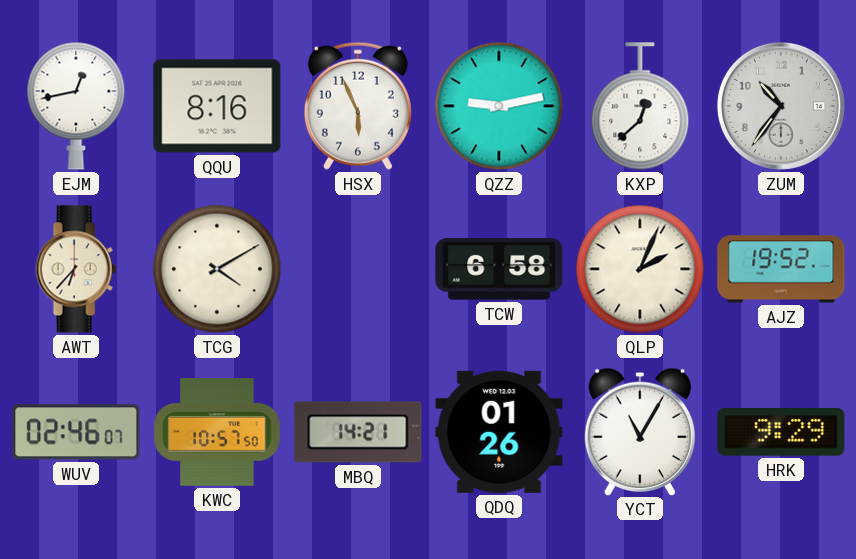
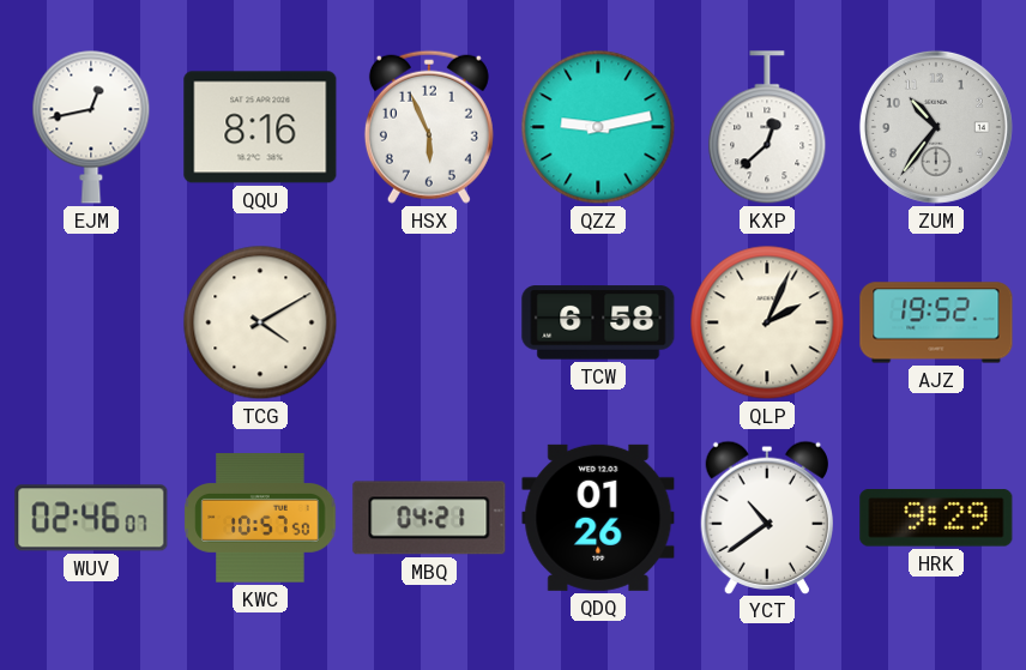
AWT: 6:37 -> none
MBQ: 14:21 -> 04:21
YCT: 11:05 -> 10:39
